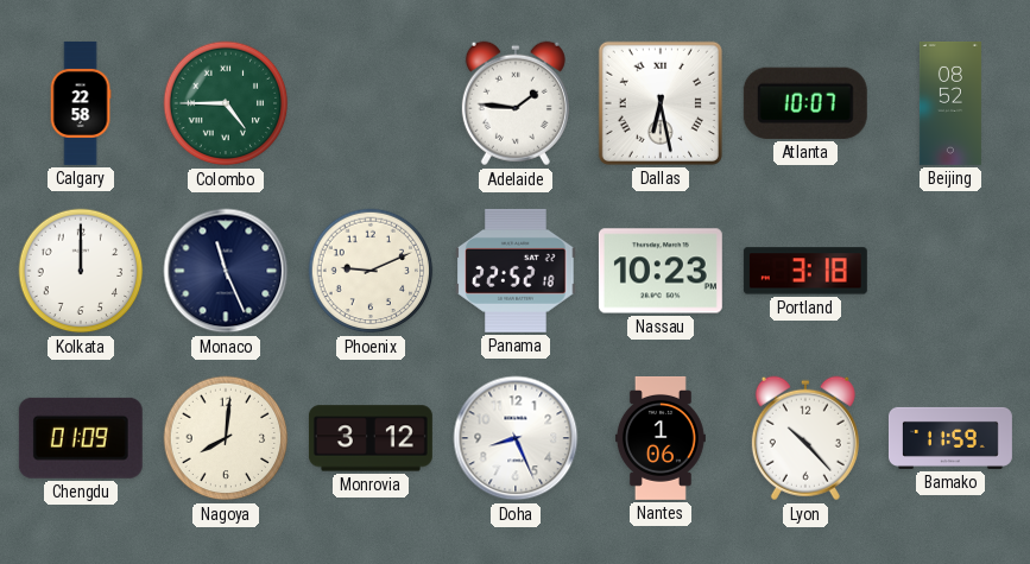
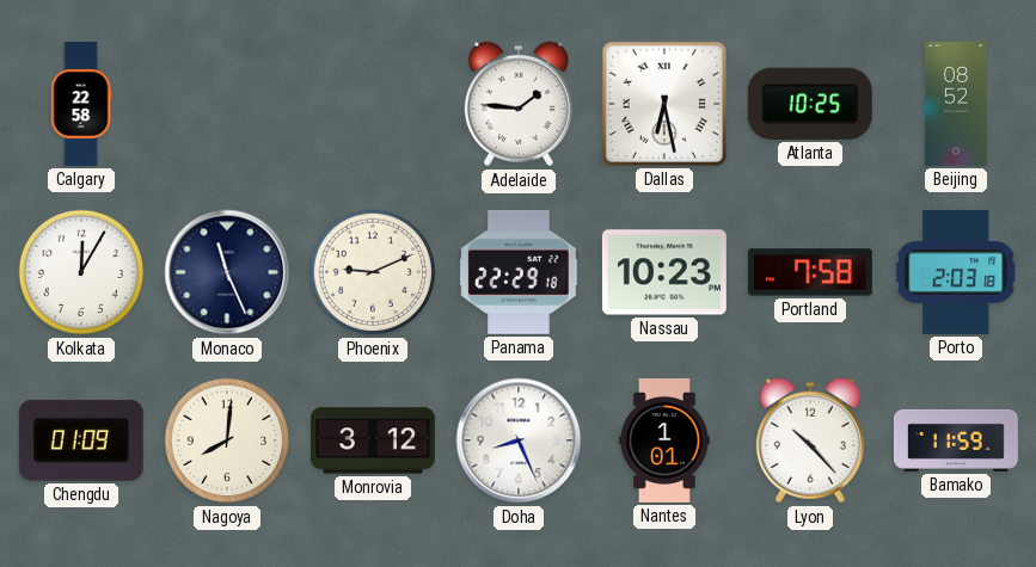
Colombo: 4:45 -> none
Atlanta: 10:07 -> 10:25
Kolkata: 12:00 -> 12:05
Panama: 22:52 -> 22:29
Portland: 3:18 -> 7:58
Porto: none -> 2:03
Nantes: 1:06 -> 1:01
